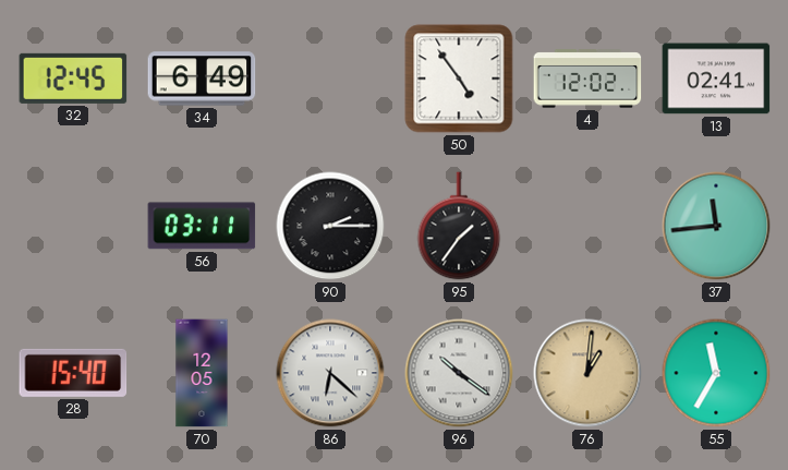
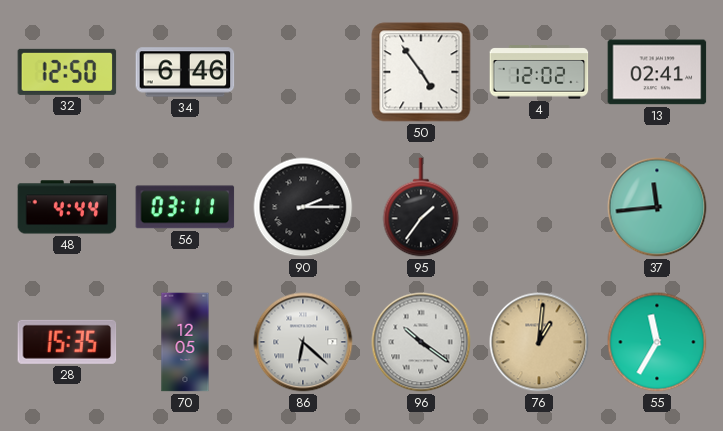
32: 12:45 -> 12:50
34: 6:49 -> 6:46
48: none -> 4:44
28: 15:40 -> 15:35
